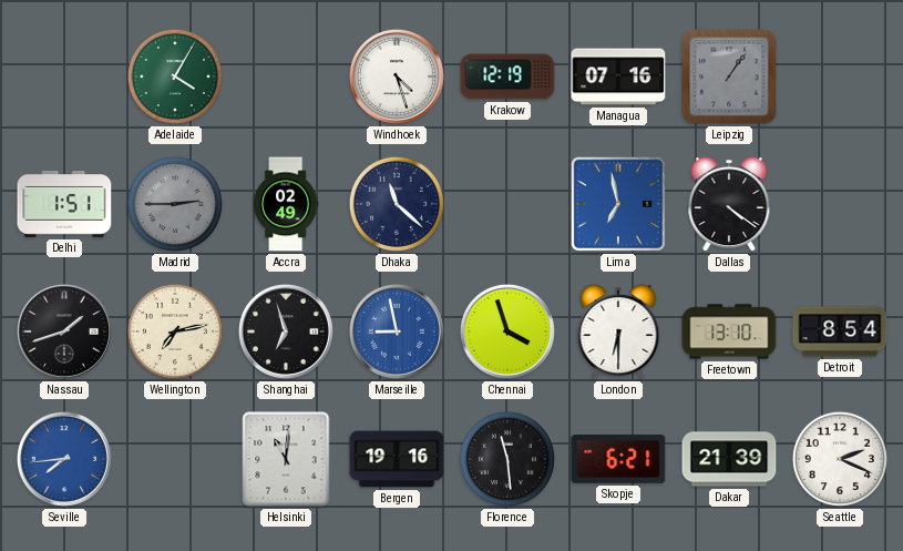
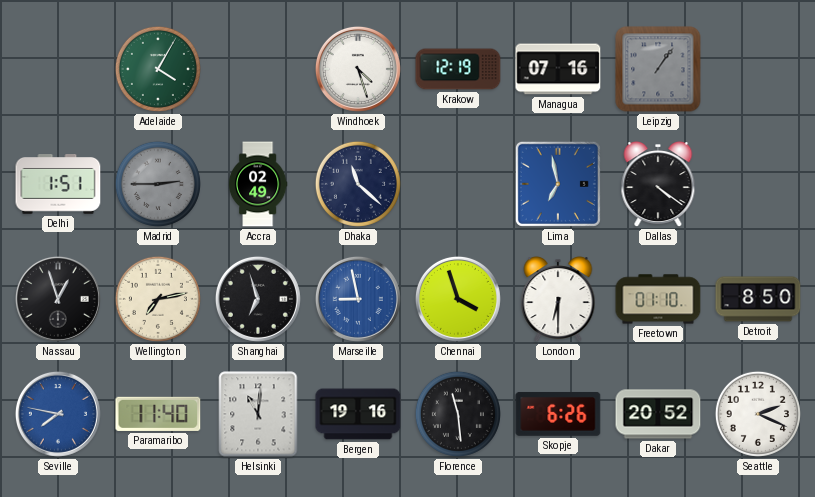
Nassau: 1:42 -> 12:57
Freetown: 13:10 -> 01:10
Detroit: 8:54 -> 8:50
Seville: 7:44 -> 7:47
Paramaribo: none -> 11:40
Skopje: 6:21 -> 6:26
Dakar: 21:39 -> 20:52
